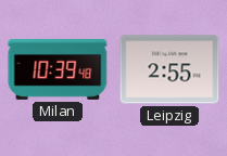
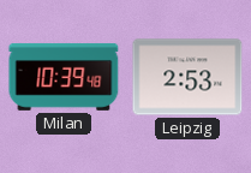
Leipzig: 2:55 -> 2:53
